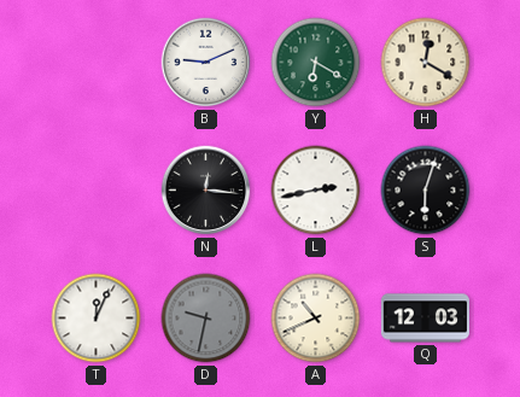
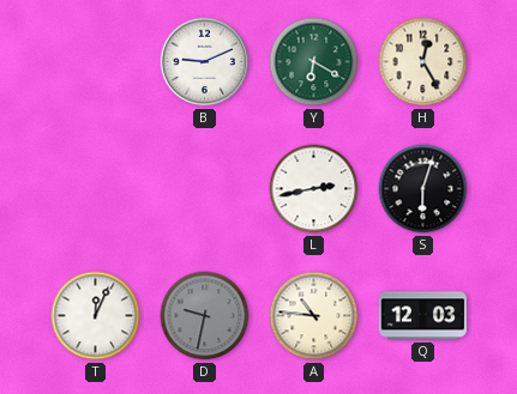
H: 12:20 -> 12:25
N: 12:16 -> none
A: 10:41 -> 10:46
